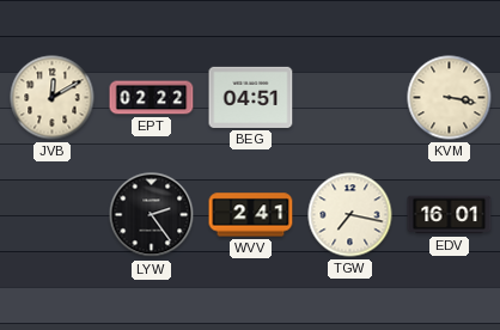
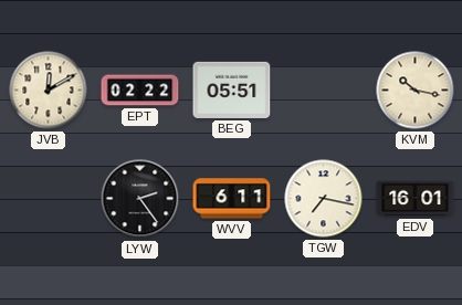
BEG: 04:51 -> 05:51
KVM: 3:17 -> 10:17
WVV: 2:41 -> 6:11
